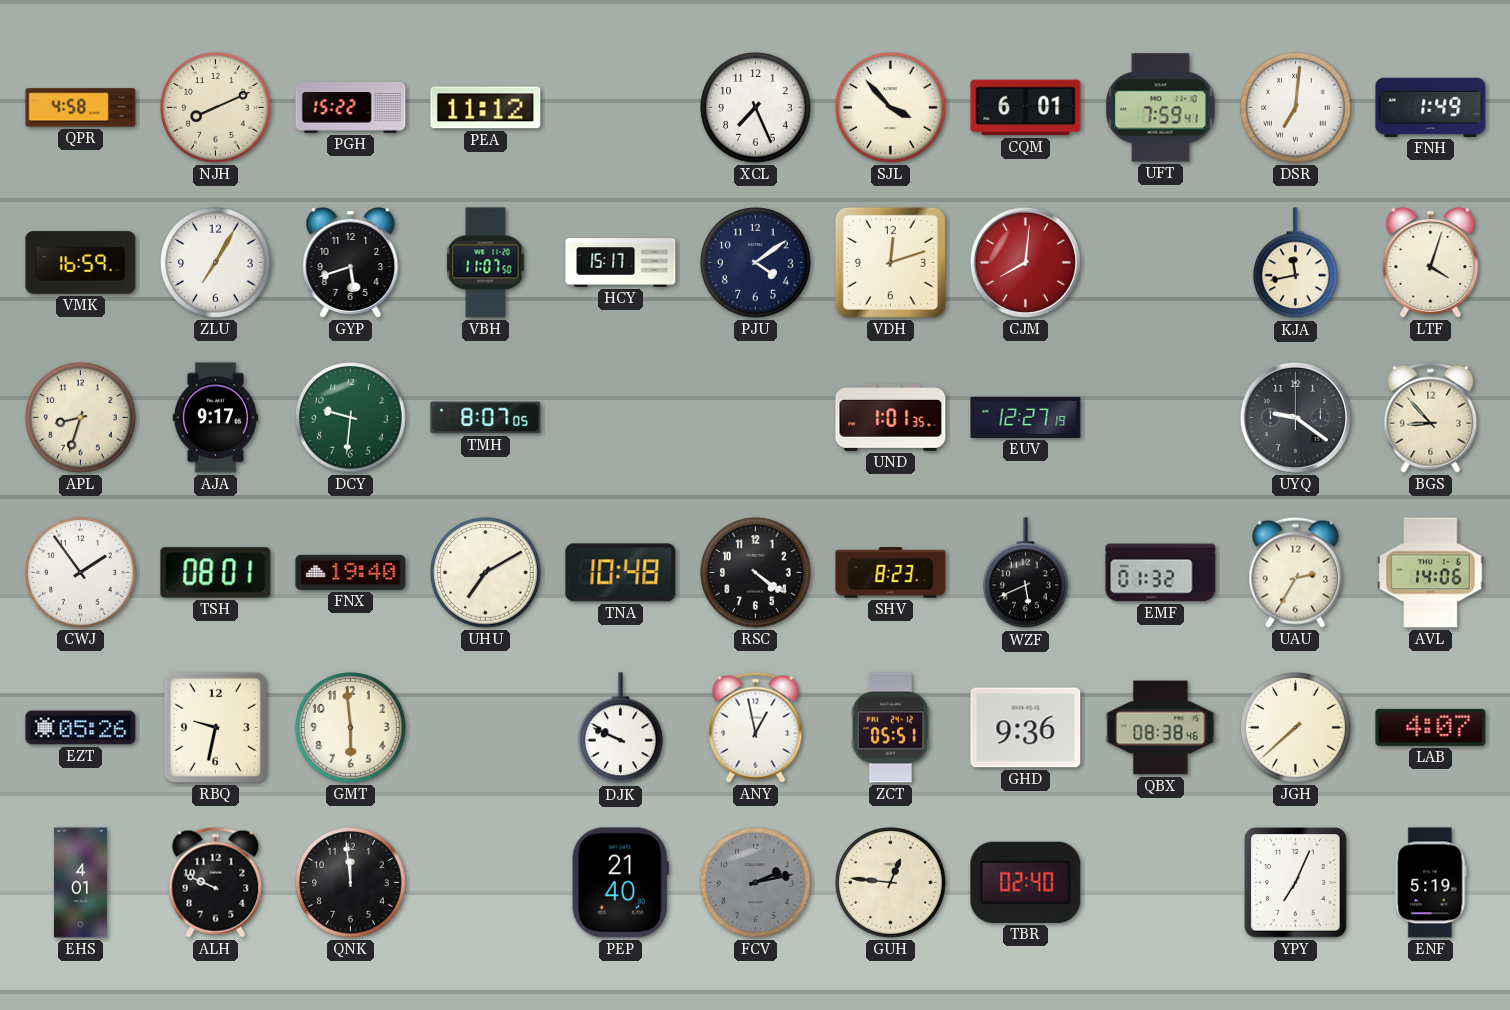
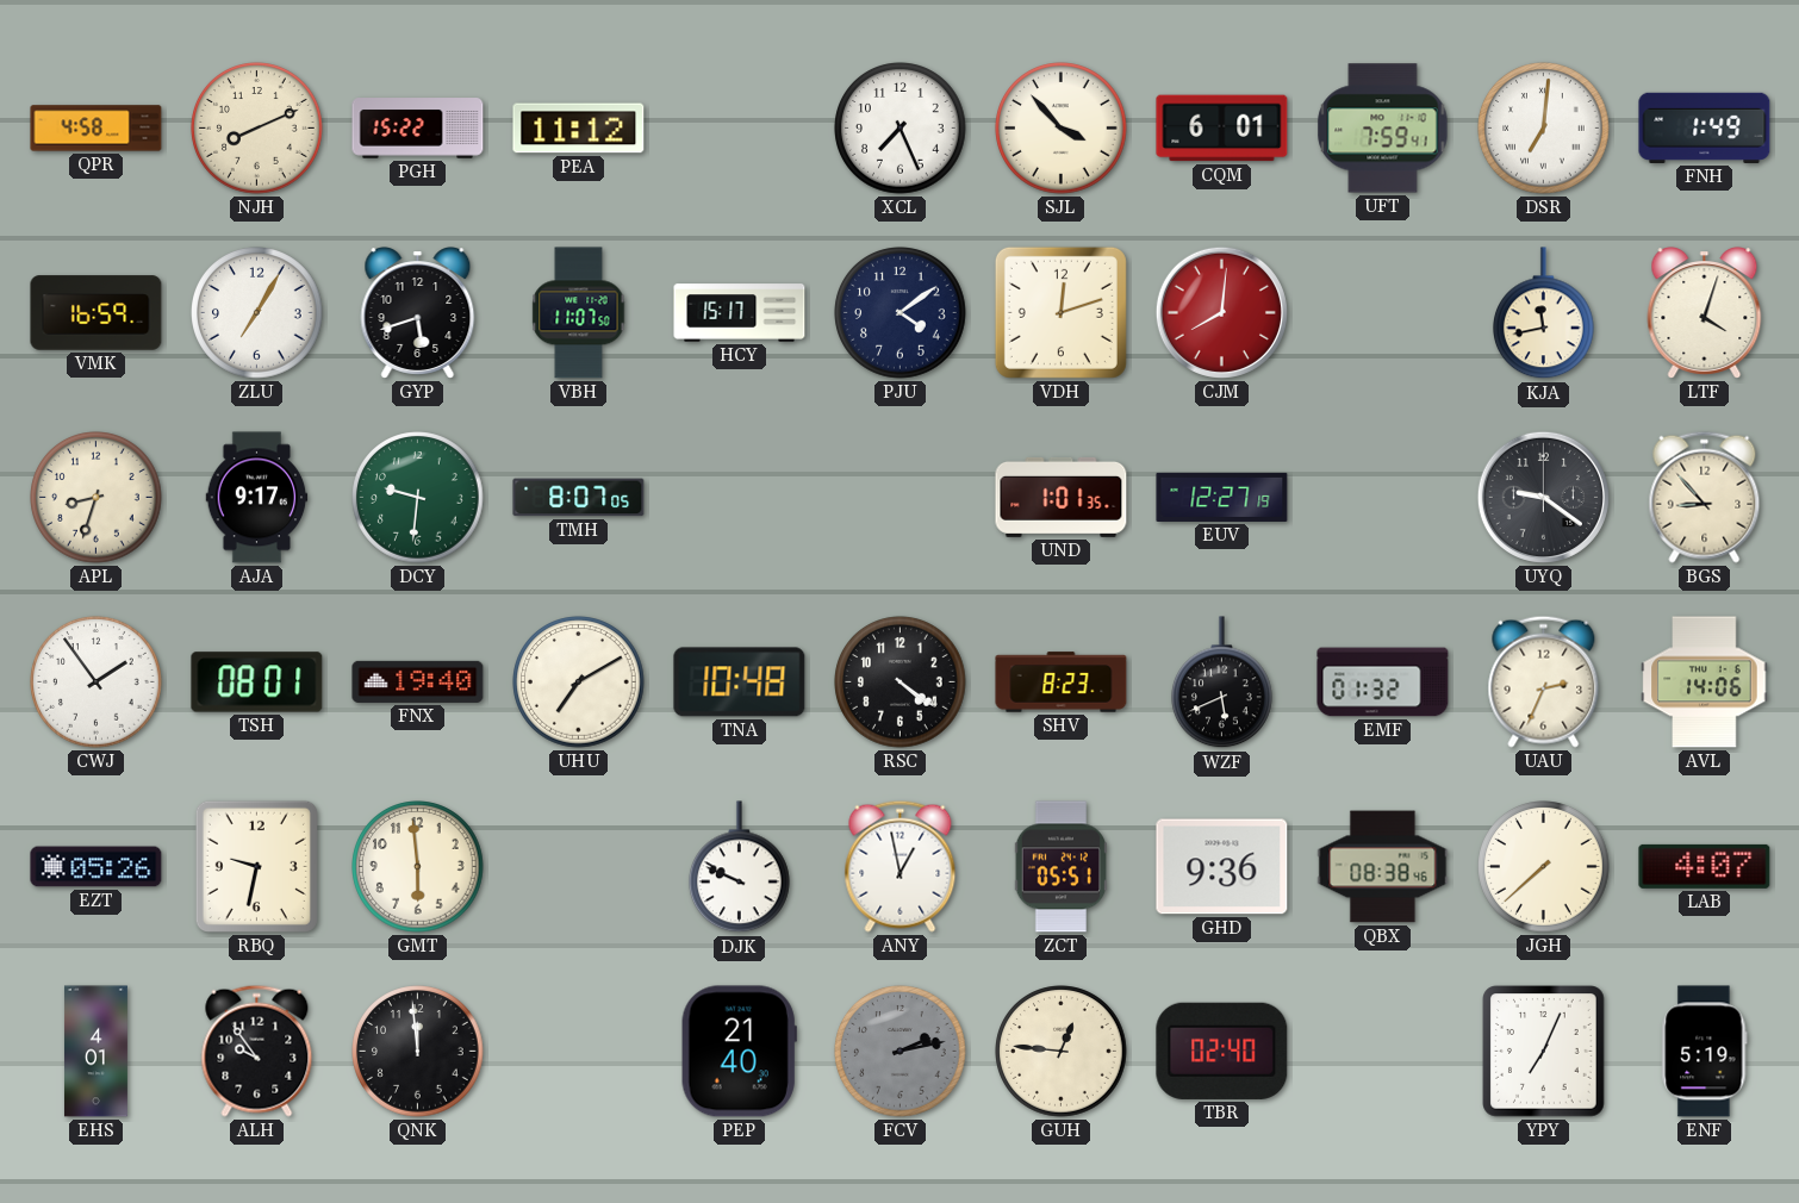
UAU: 2:35 -> 2:34
ALH: 9:49 -> 9:54
